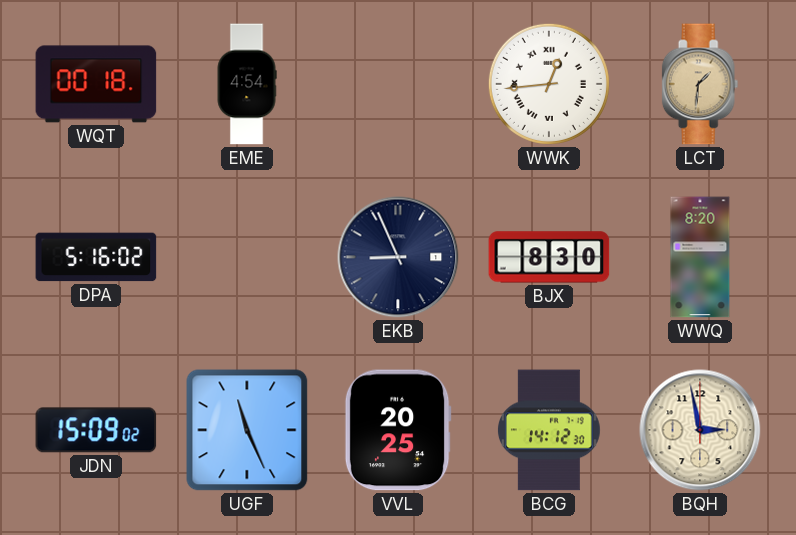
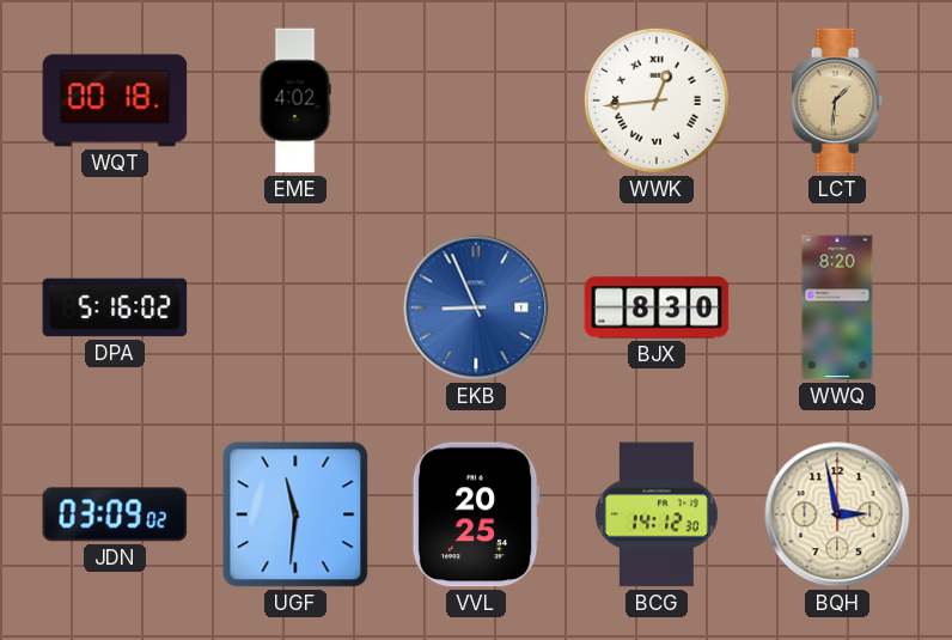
EME: 4:54 -> 4:02
EKB dial: navy -> blue
JDN: 15:09 -> 03:09
UGF: 11:26 -> 11:31
